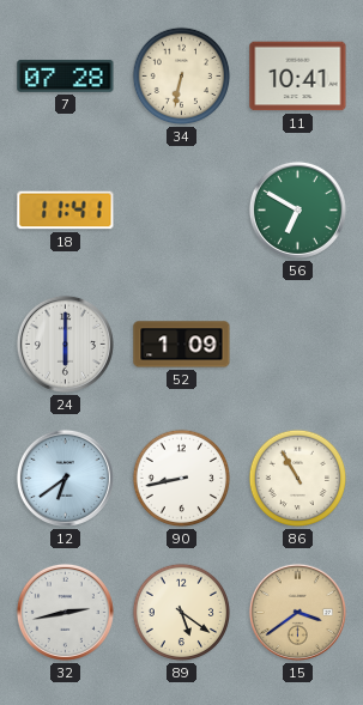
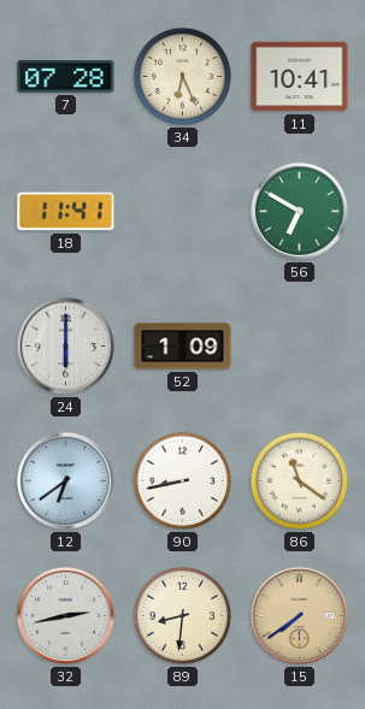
34: 6:32 -> 6:26
86: 10:55 -> 11:21
89: 5:21 -> 8:31
15: 3:39 -> 7:39
